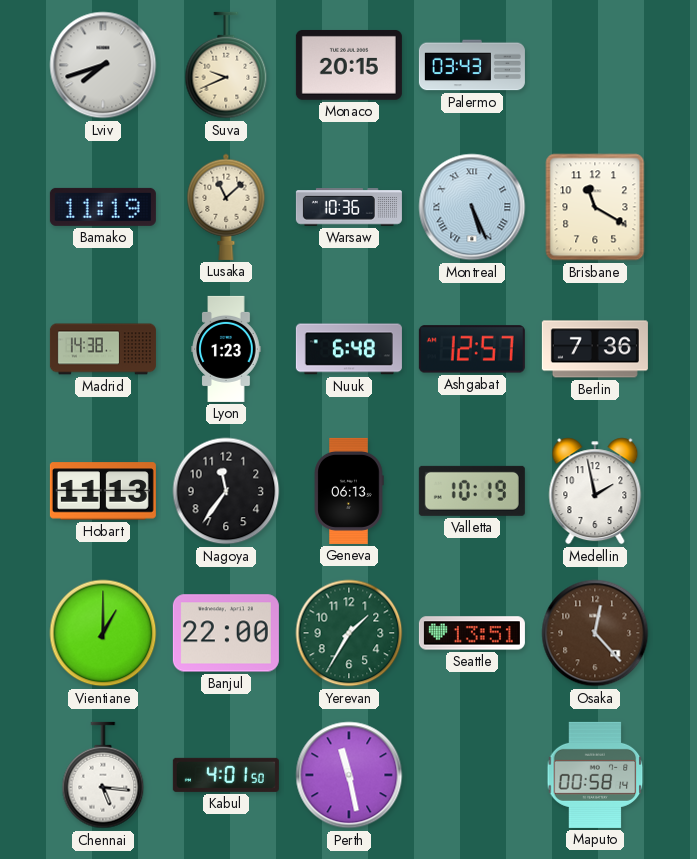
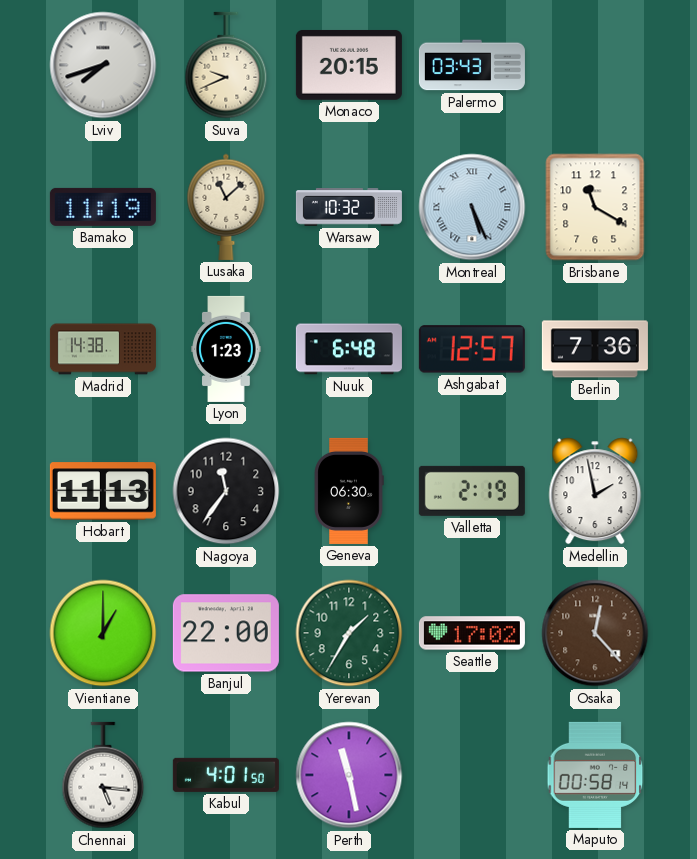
Warsaw: 10:36 -> 10:32
Geneva: 06:13 -> 06:30
Valletta: 10:19 -> 2:19
Seattle: 13:51 -> 17:02
